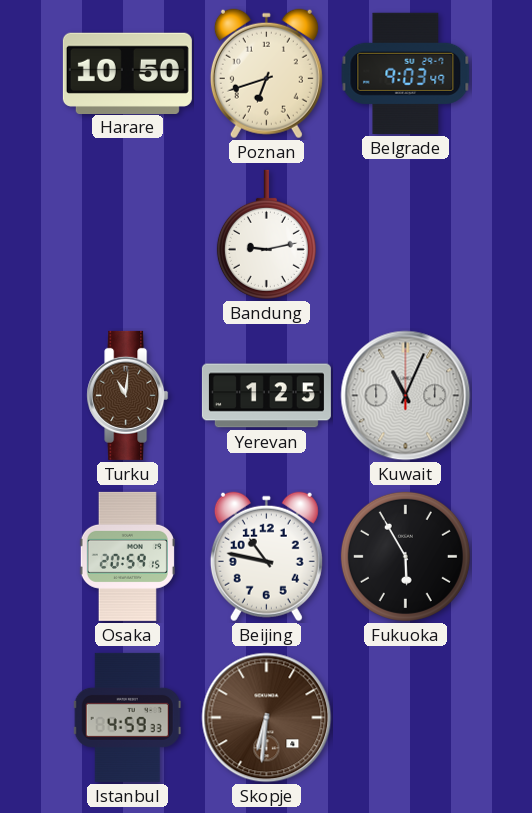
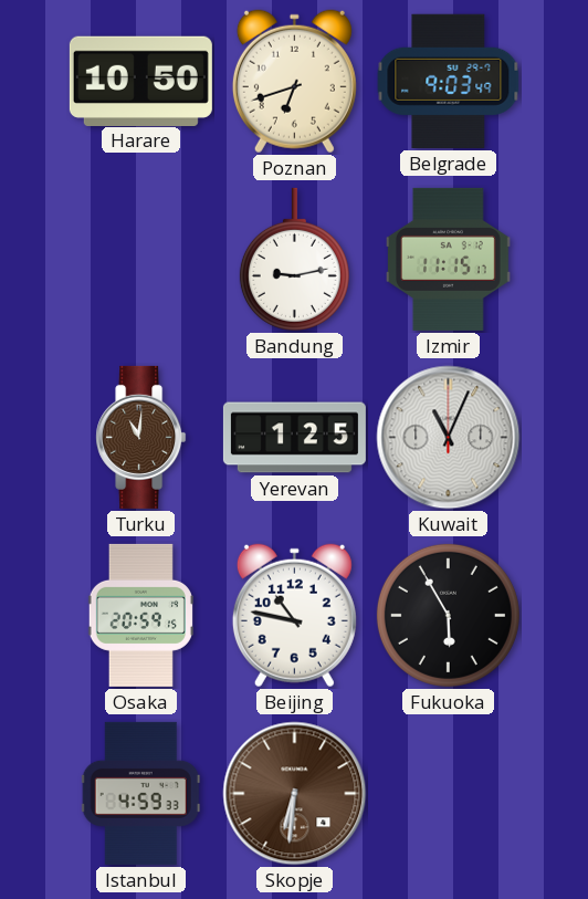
Izmir: none -> 11:15
